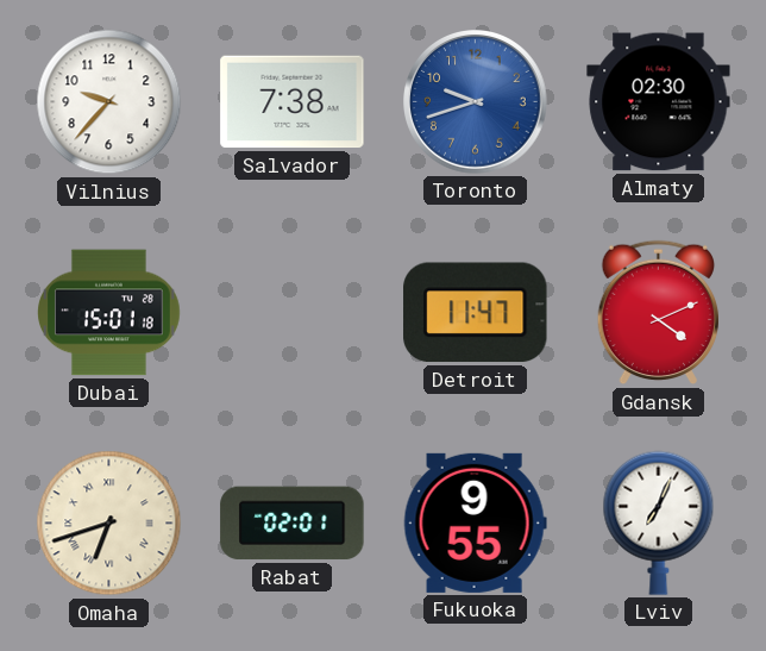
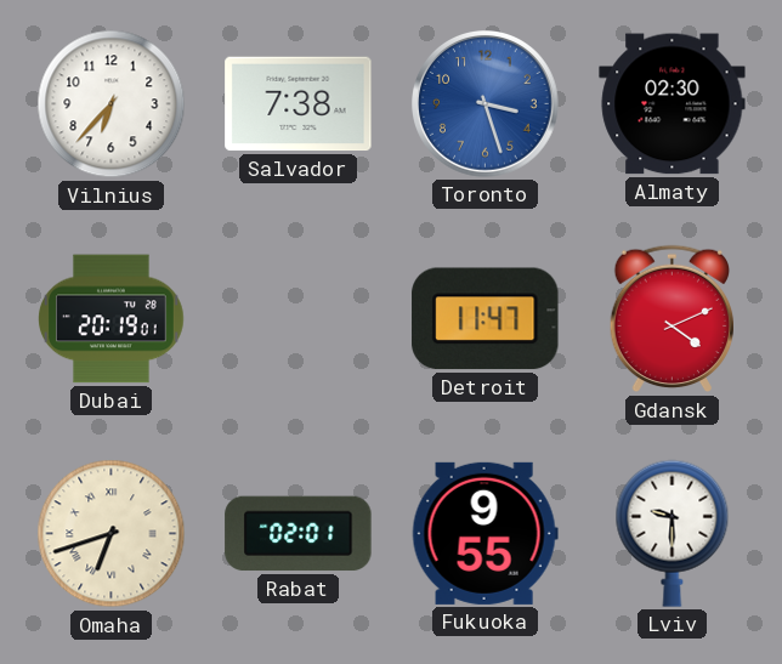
Vilnius: 9:37 -> 6:37
Toronto: 9:42 -> 3:27
Dubai: 15:01 -> 20:19
Lviv: 7:04 -> 9:30
